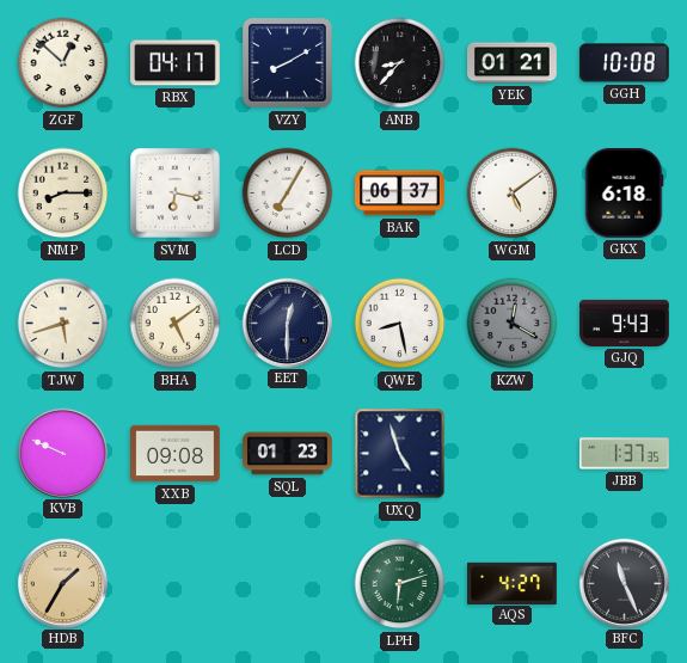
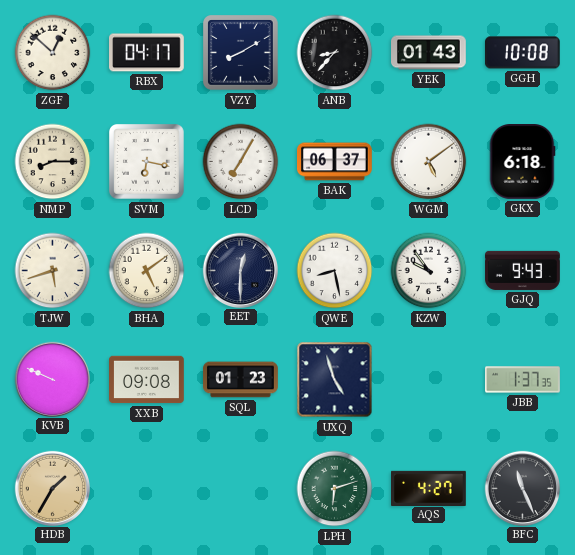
YEK: 01:21 -> 01:43
KZW: 12:20 -> 9:54
KZW dial: grey -> white
